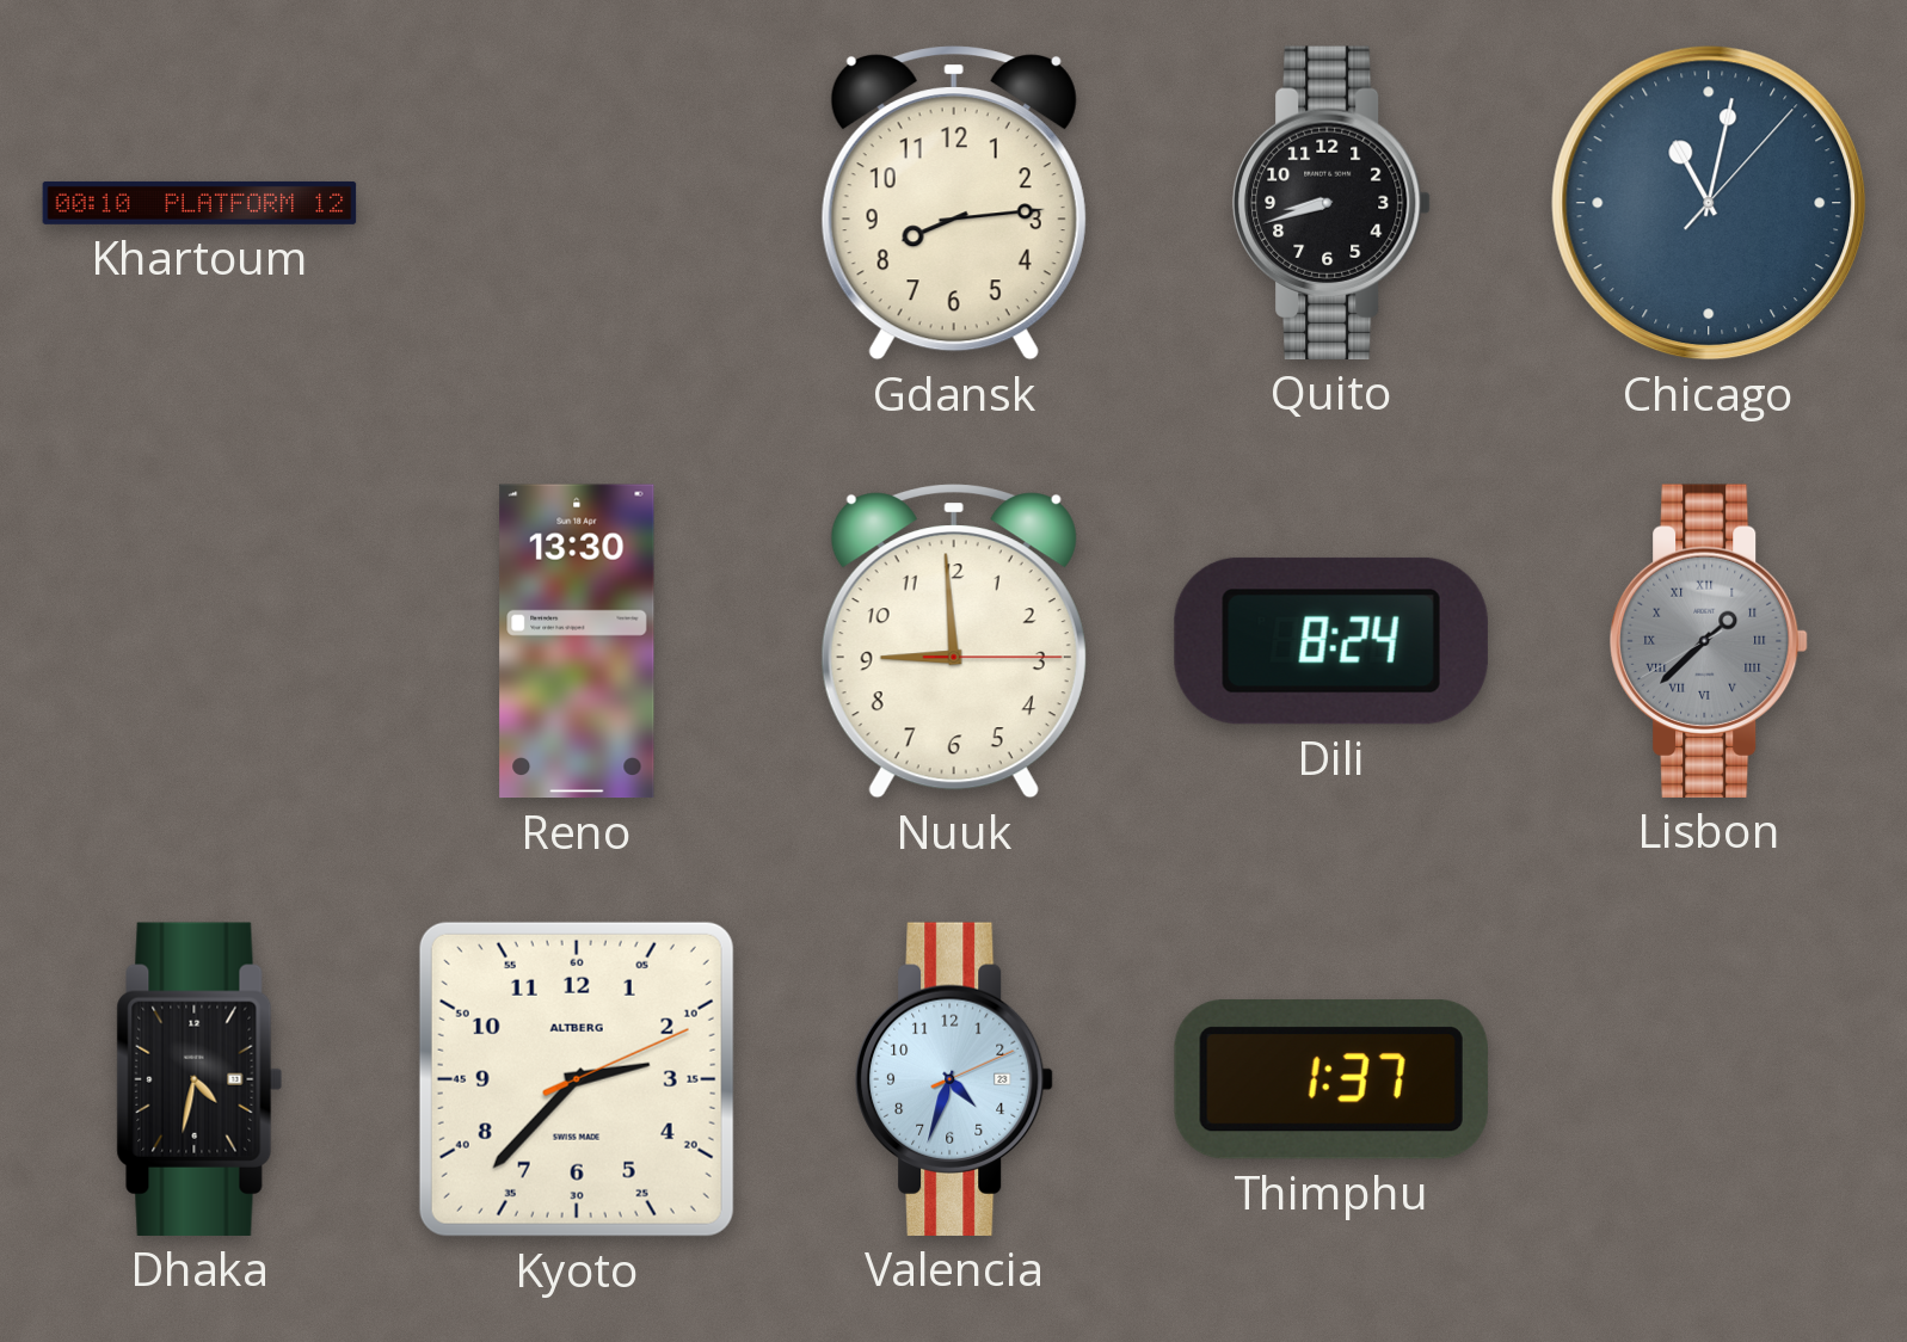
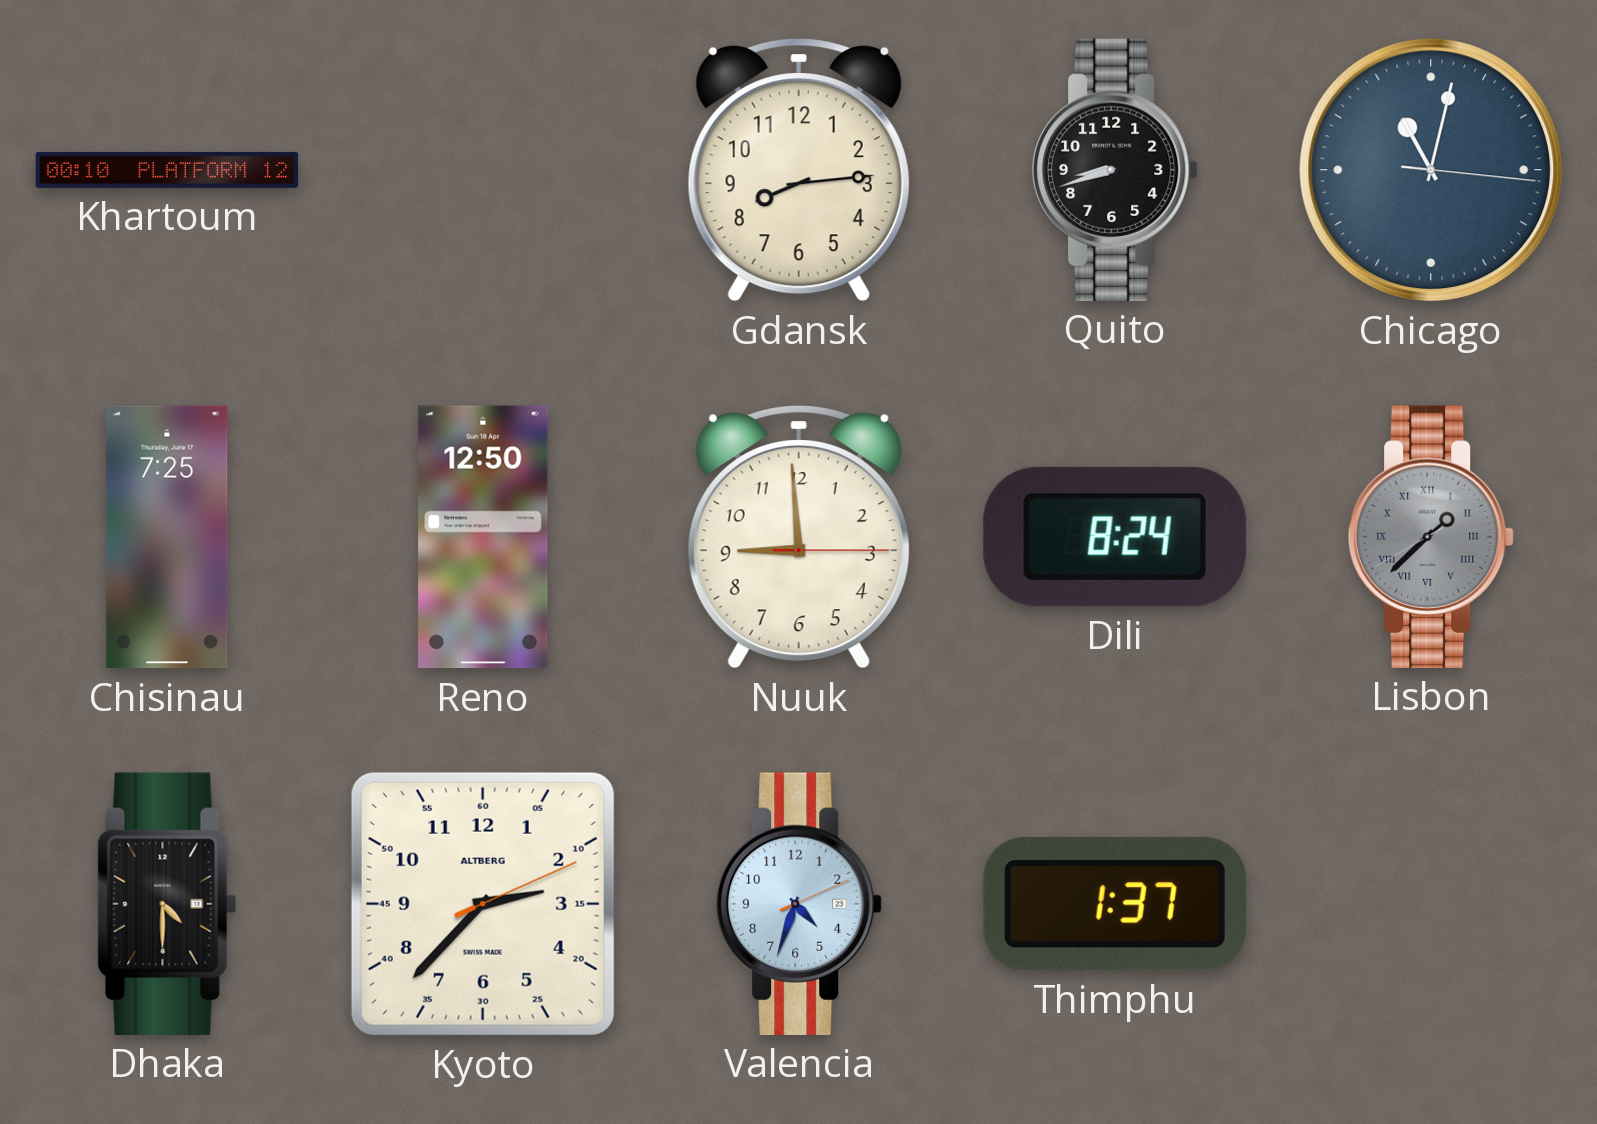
Chicago: 11:02:07 -> 11:02:16
Chisinau: none -> 7:25
Reno: 13:30 -> 12:50
Dhaka: 4:32 -> 4:30
